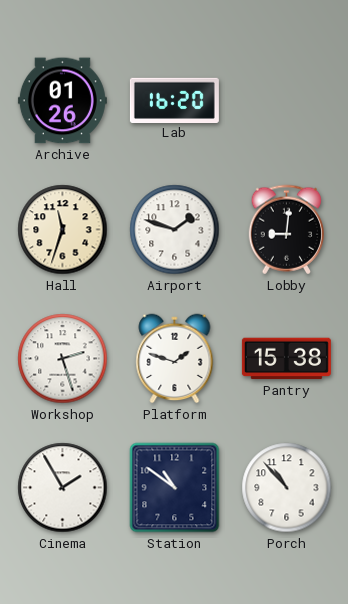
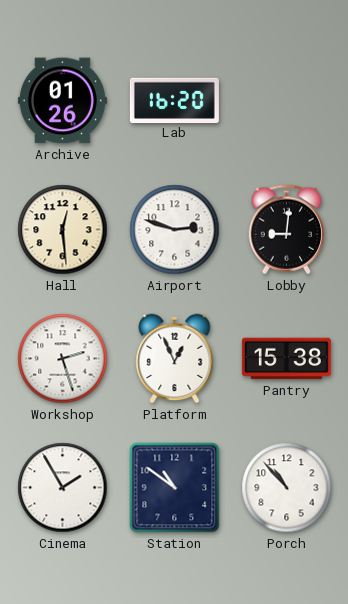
Hall: 11:33 -> 12:29
Airport: 1:48 -> 2:48
Platform: 1:48 -> 12:56
